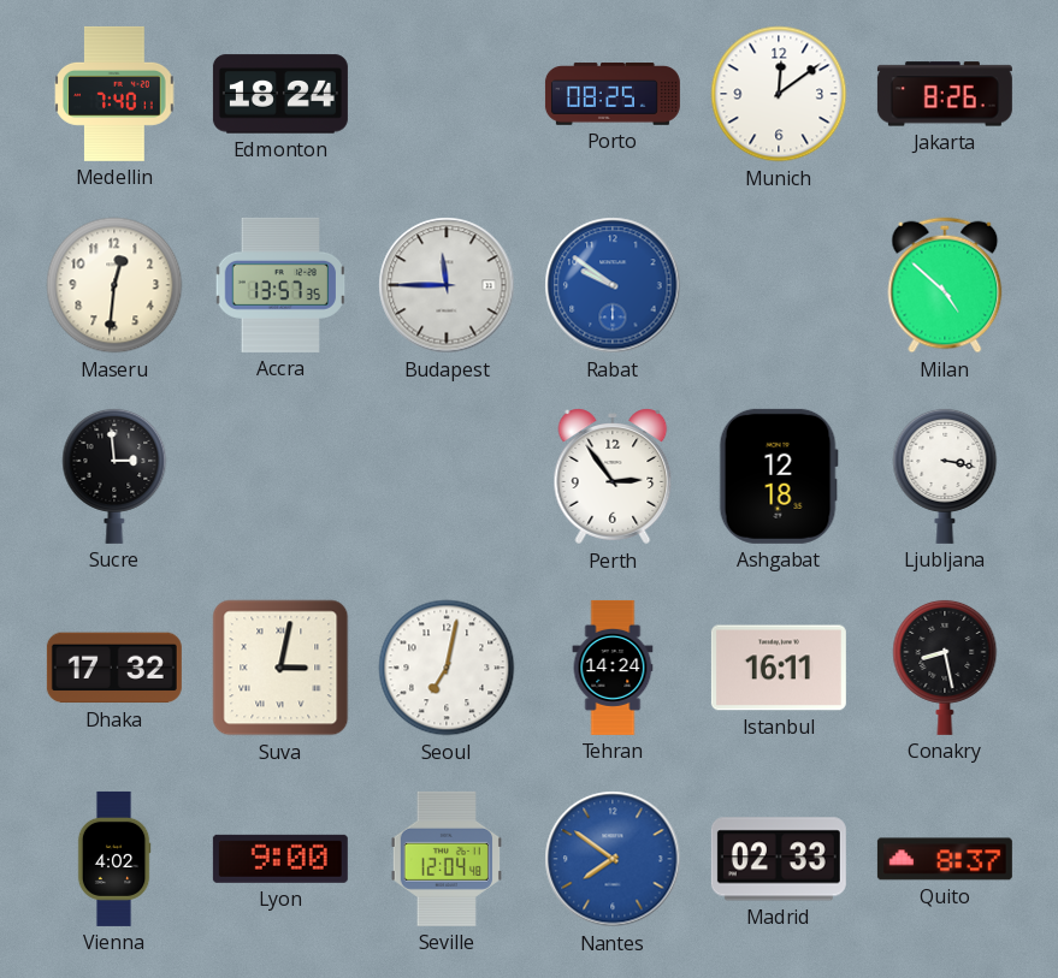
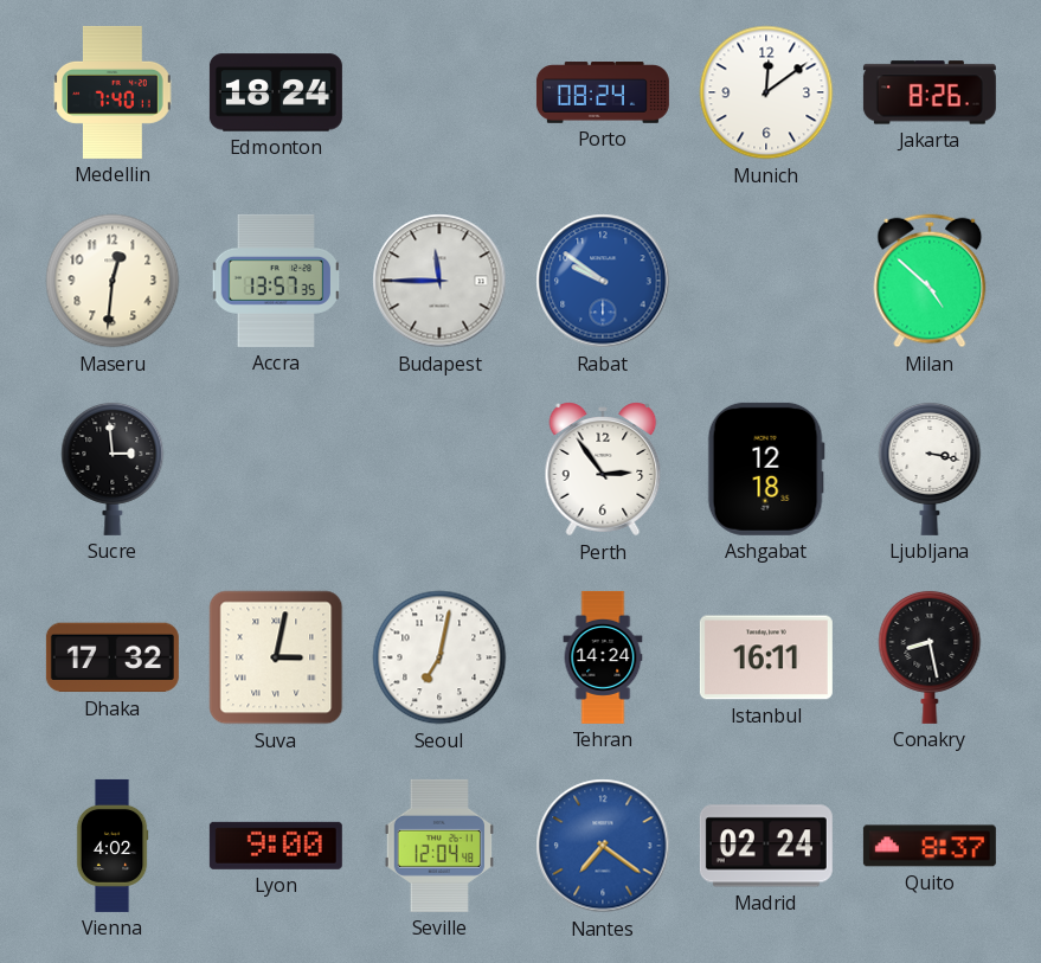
Porto: 08:25 -> 08:24
Nantes: 7:51 -> 7:21
Madrid: 02:33 -> 02:24
